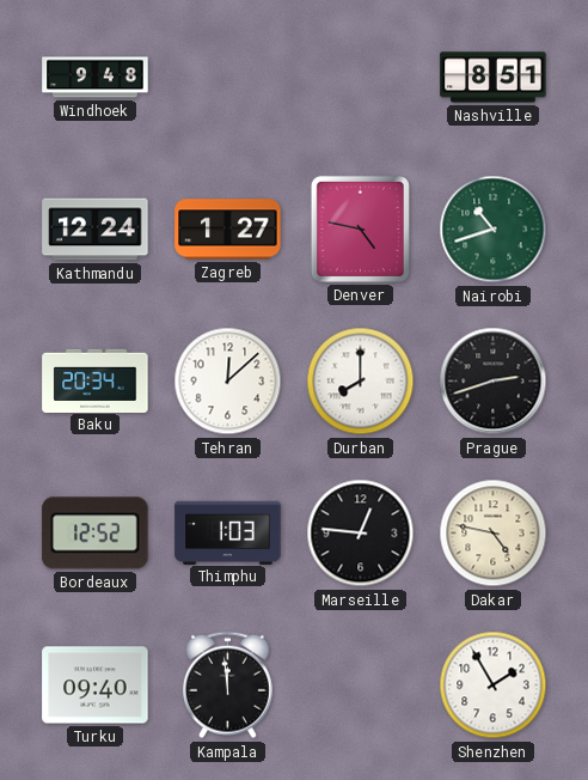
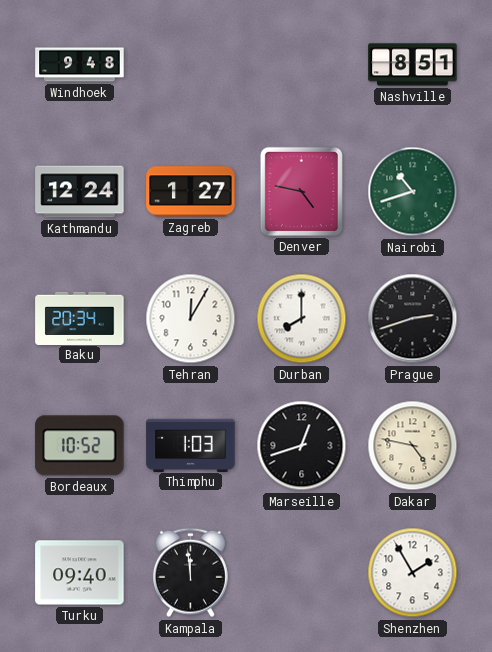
Tehran: 12:08 -> 12:05
Bordeaux: 12:52 -> 10:52
Marseille: 12:46 -> 12:42
